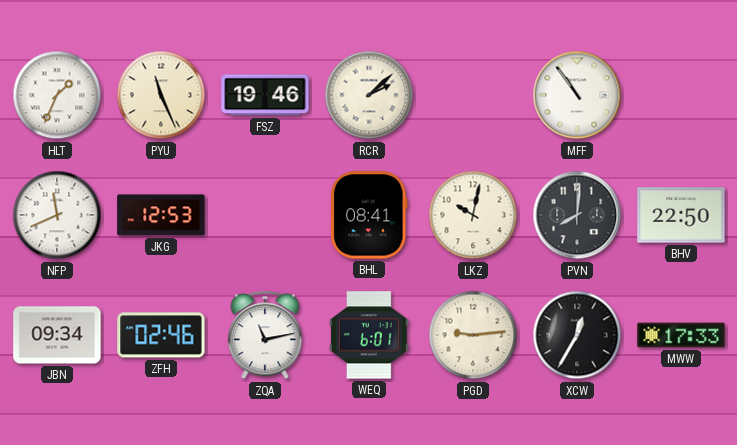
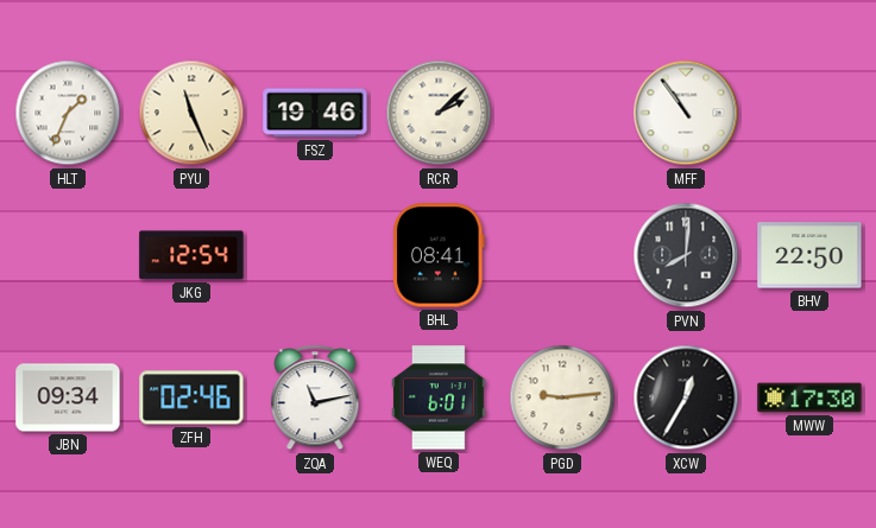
NFP: 11:41 -> none
JKG: 12:53 -> 12:54
LKZ: 10:02 -> none
MWW: 17:33 -> 17:30
